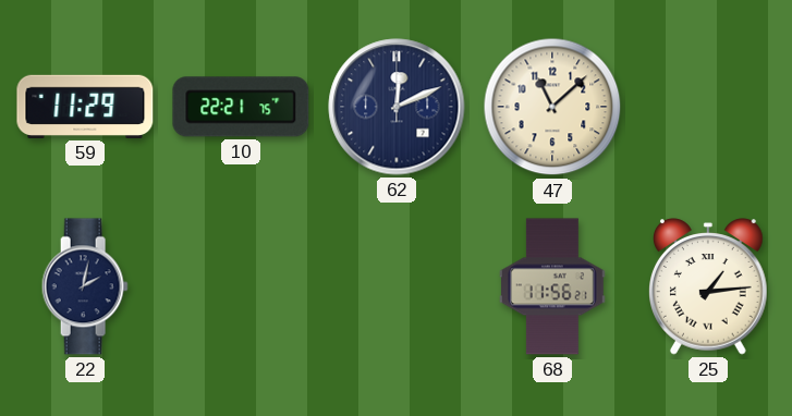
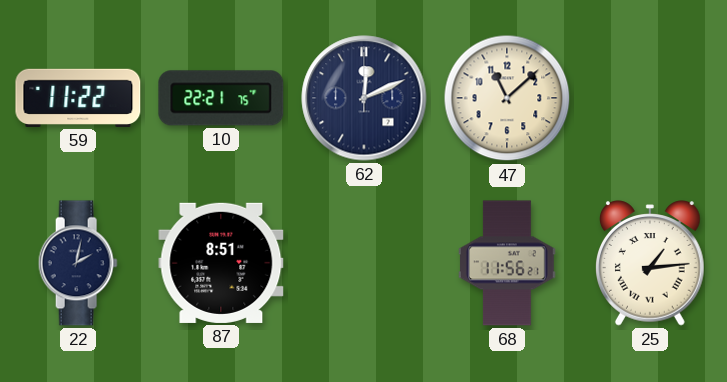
59: 11:29 -> 11:22
87: none -> 8:51
